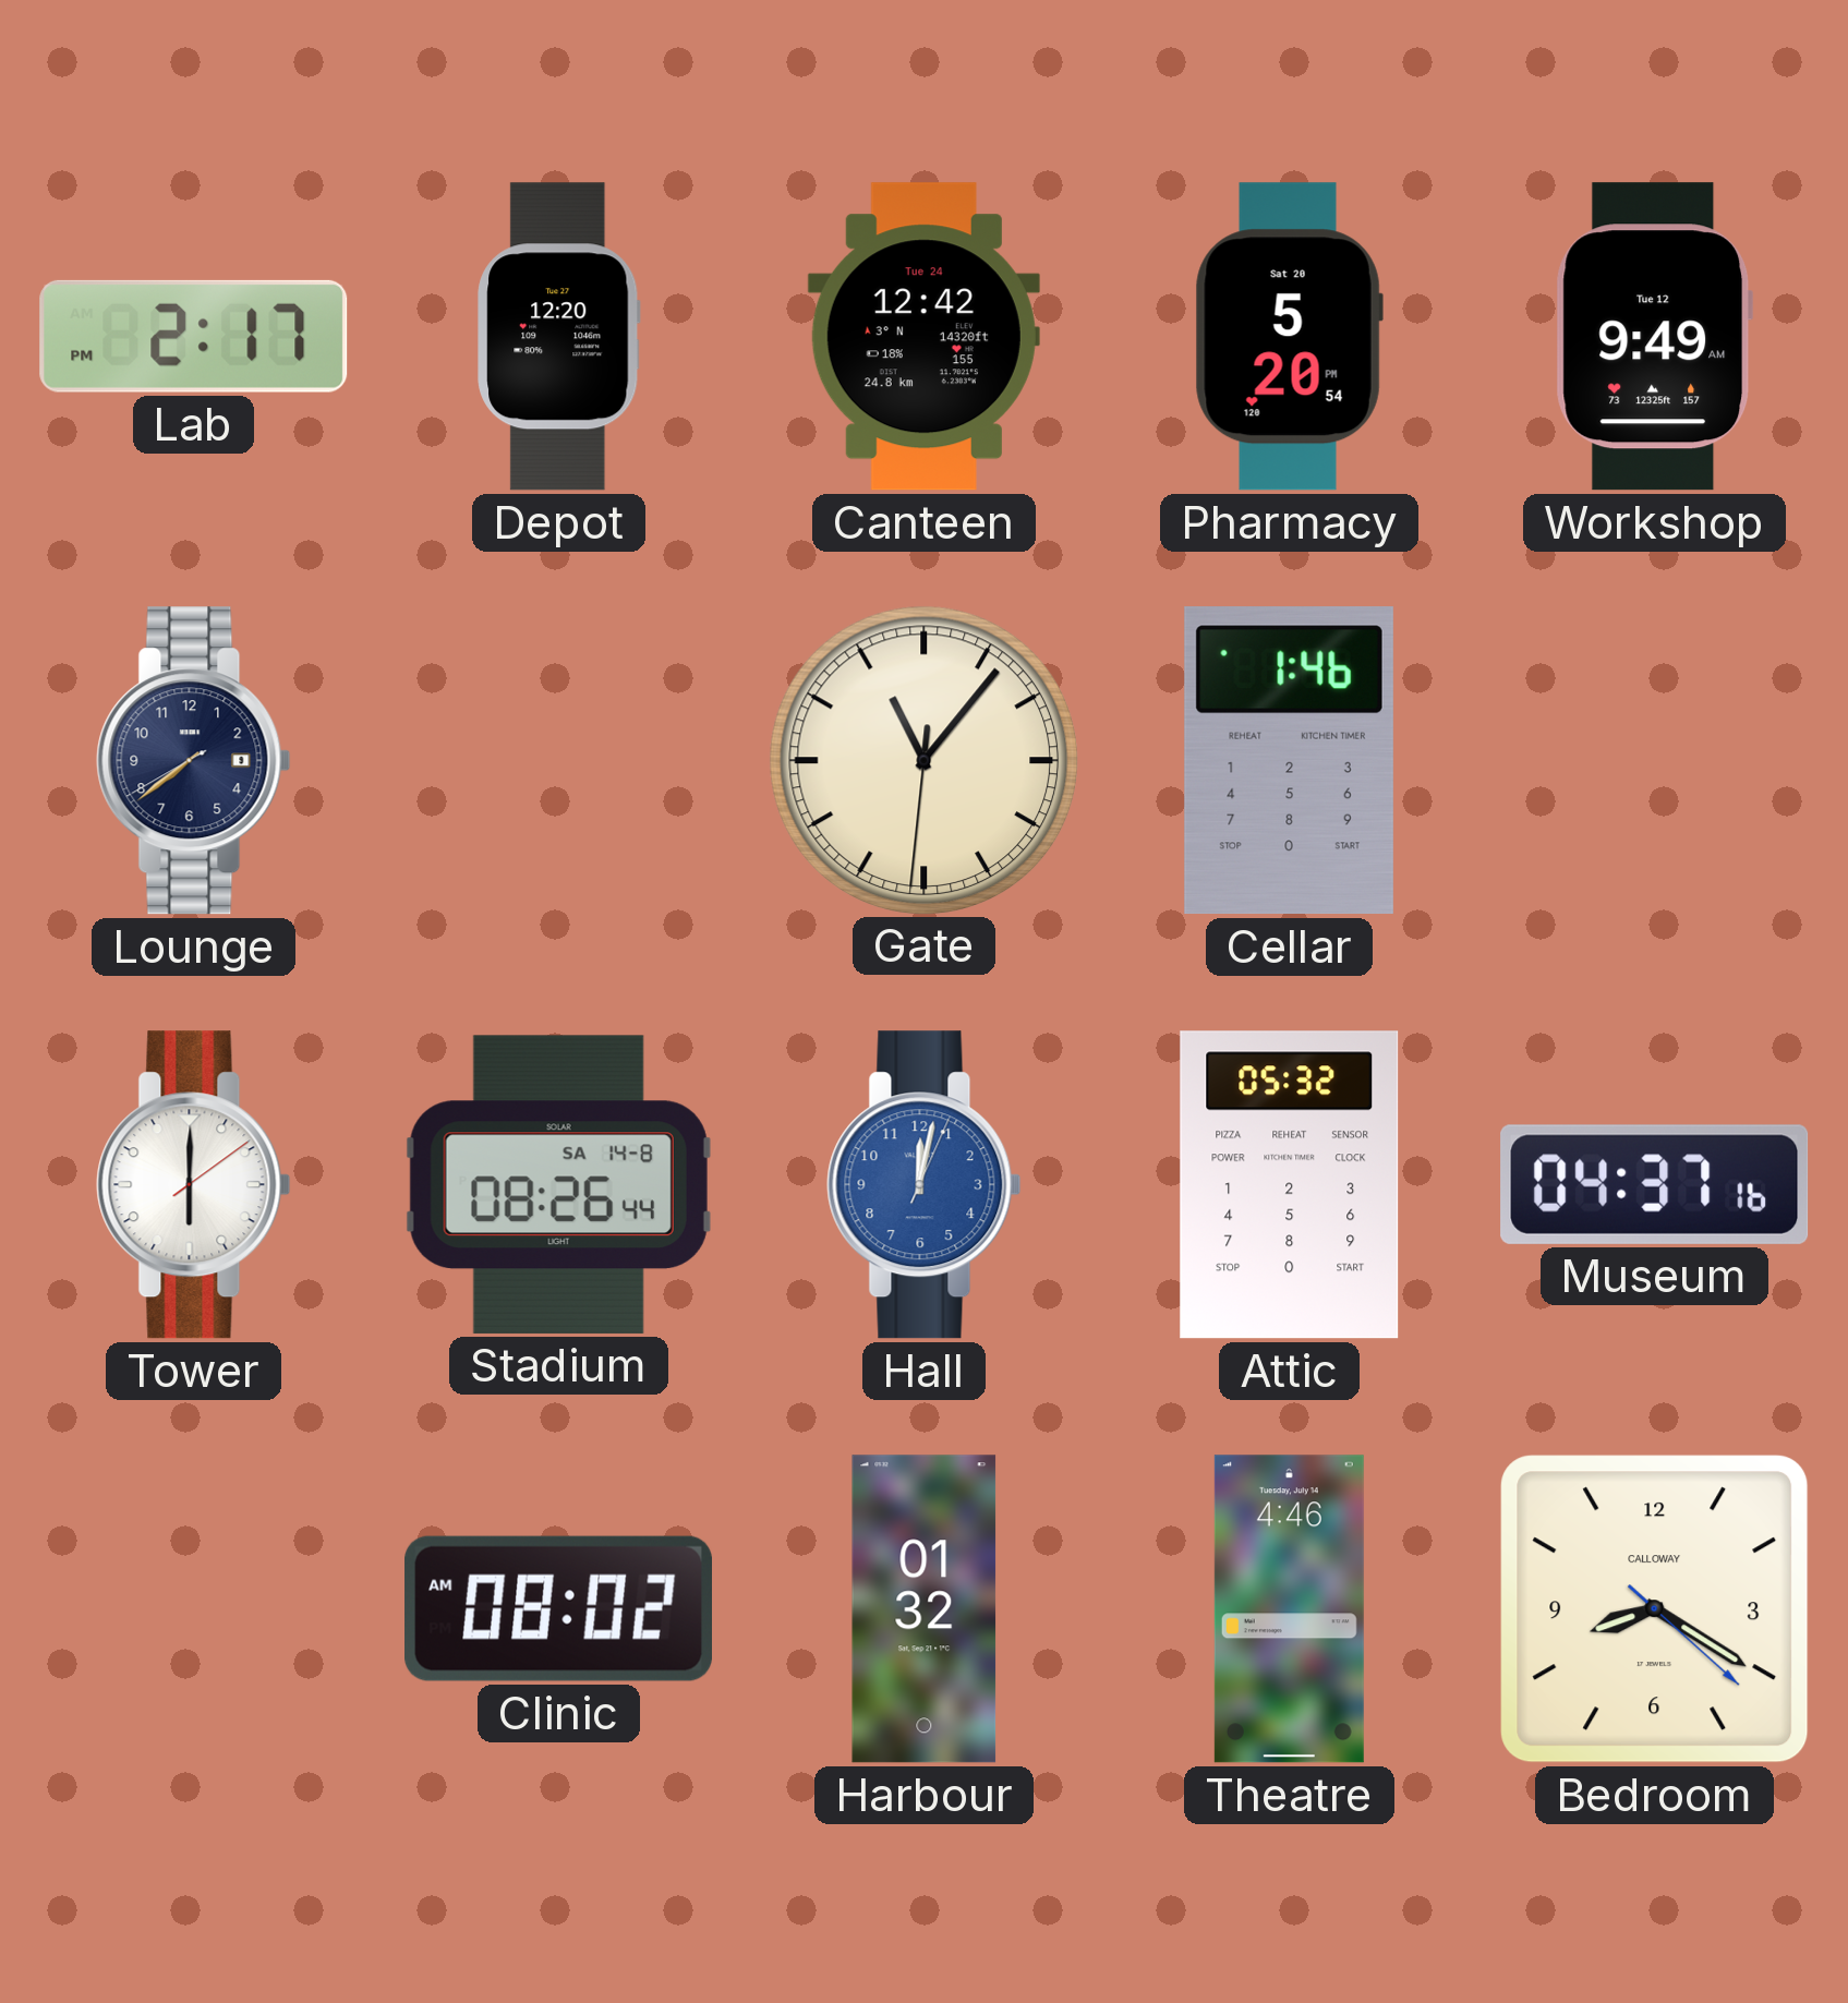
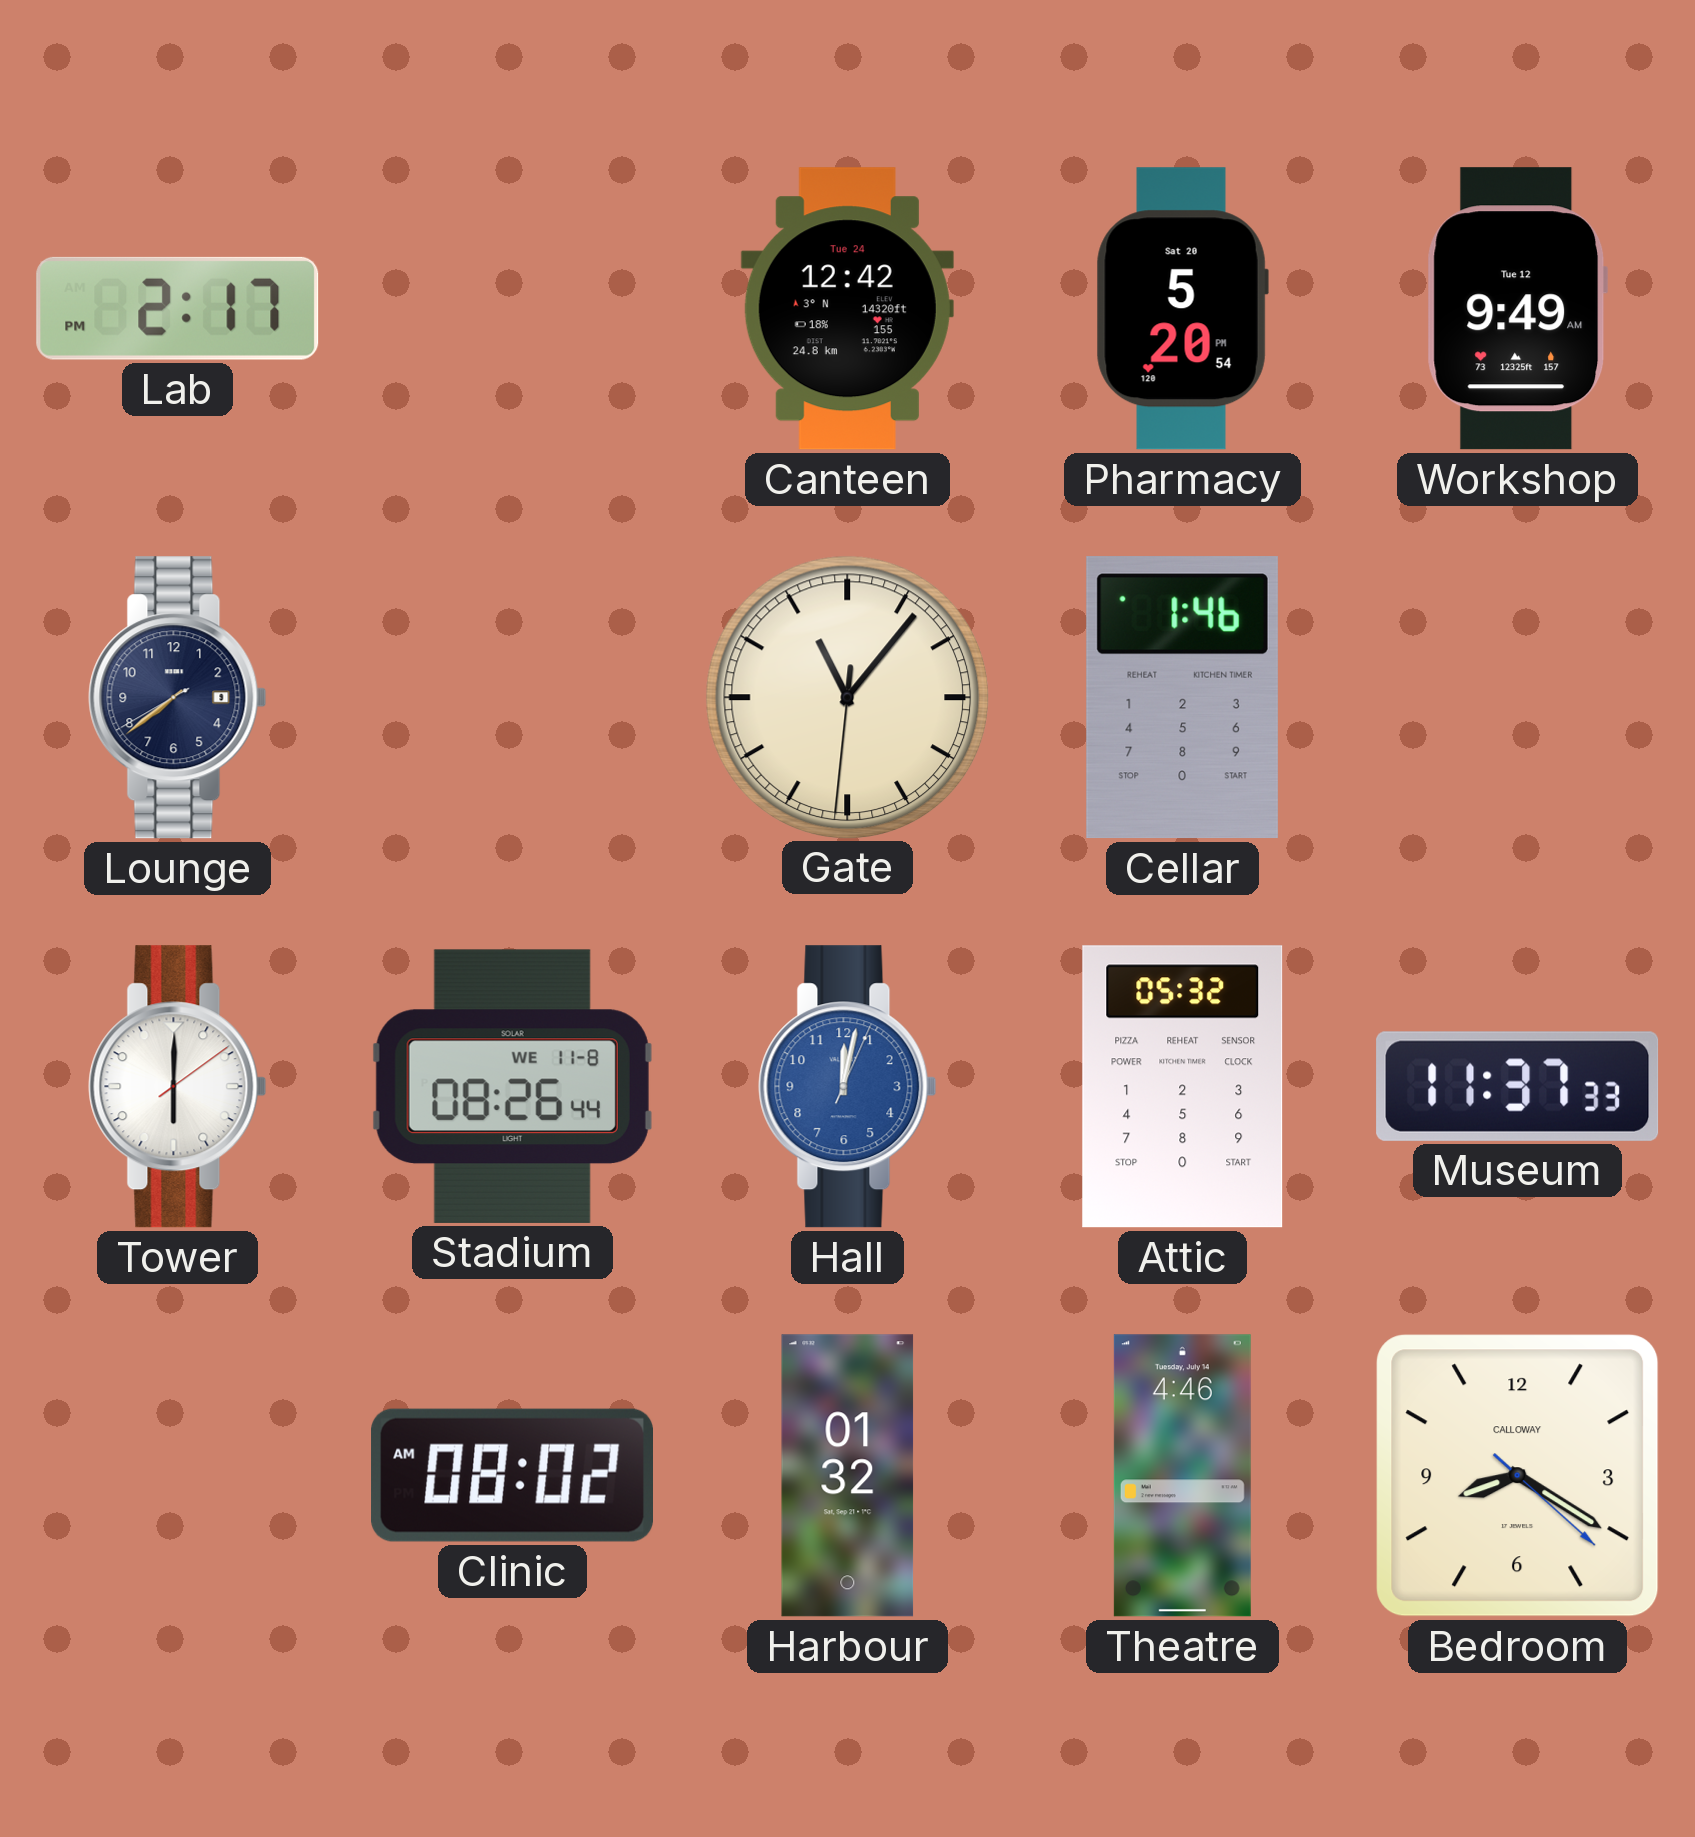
Depot: 12:20 -> none
Stadium date: SA 14-8 -> WE 11-8
Museum: 04:37 -> 11:37
